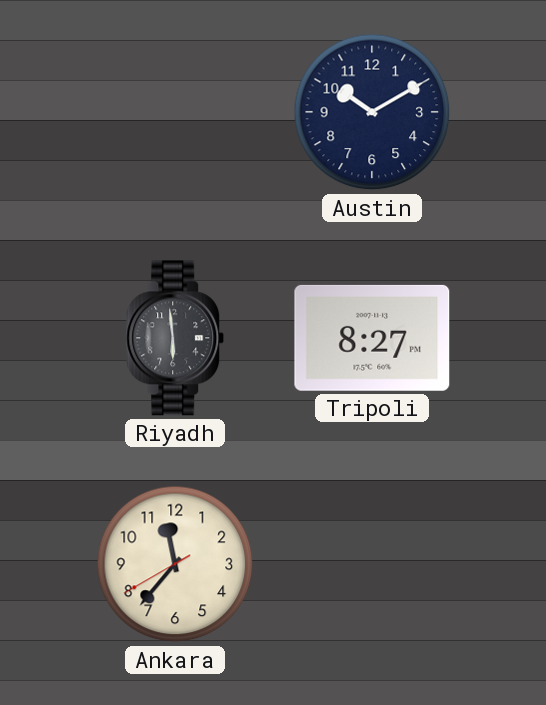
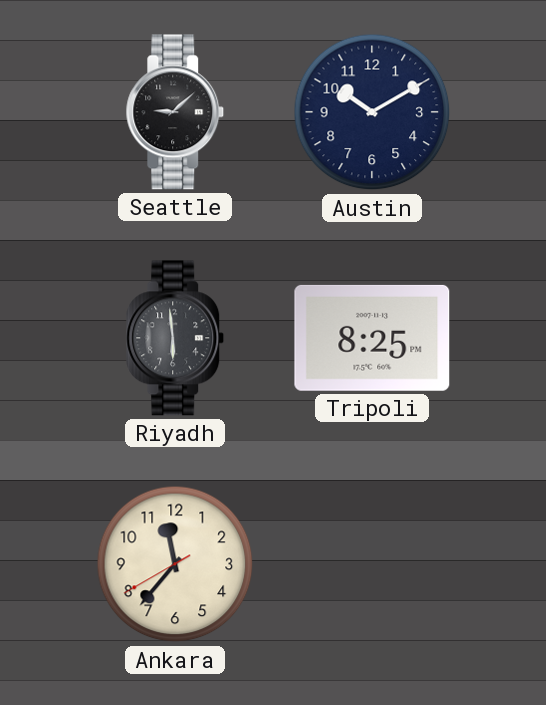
Seattle: none -> 9:08
Tripoli: 8:27 -> 8:25
